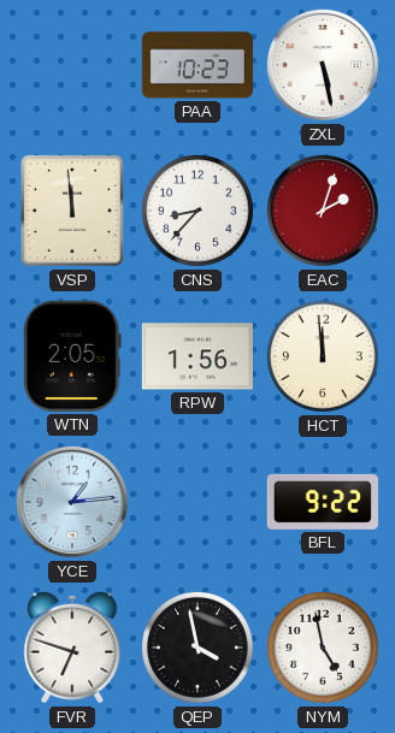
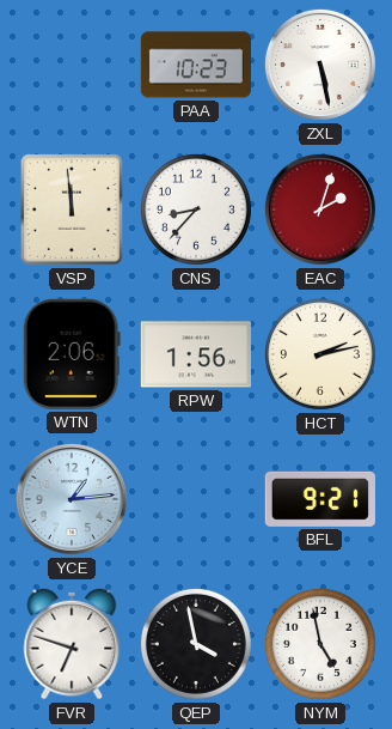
WTN: 2:05 -> 2:06
HCT: 11:59 -> 2:13
BFL: 9:22 -> 9:21
